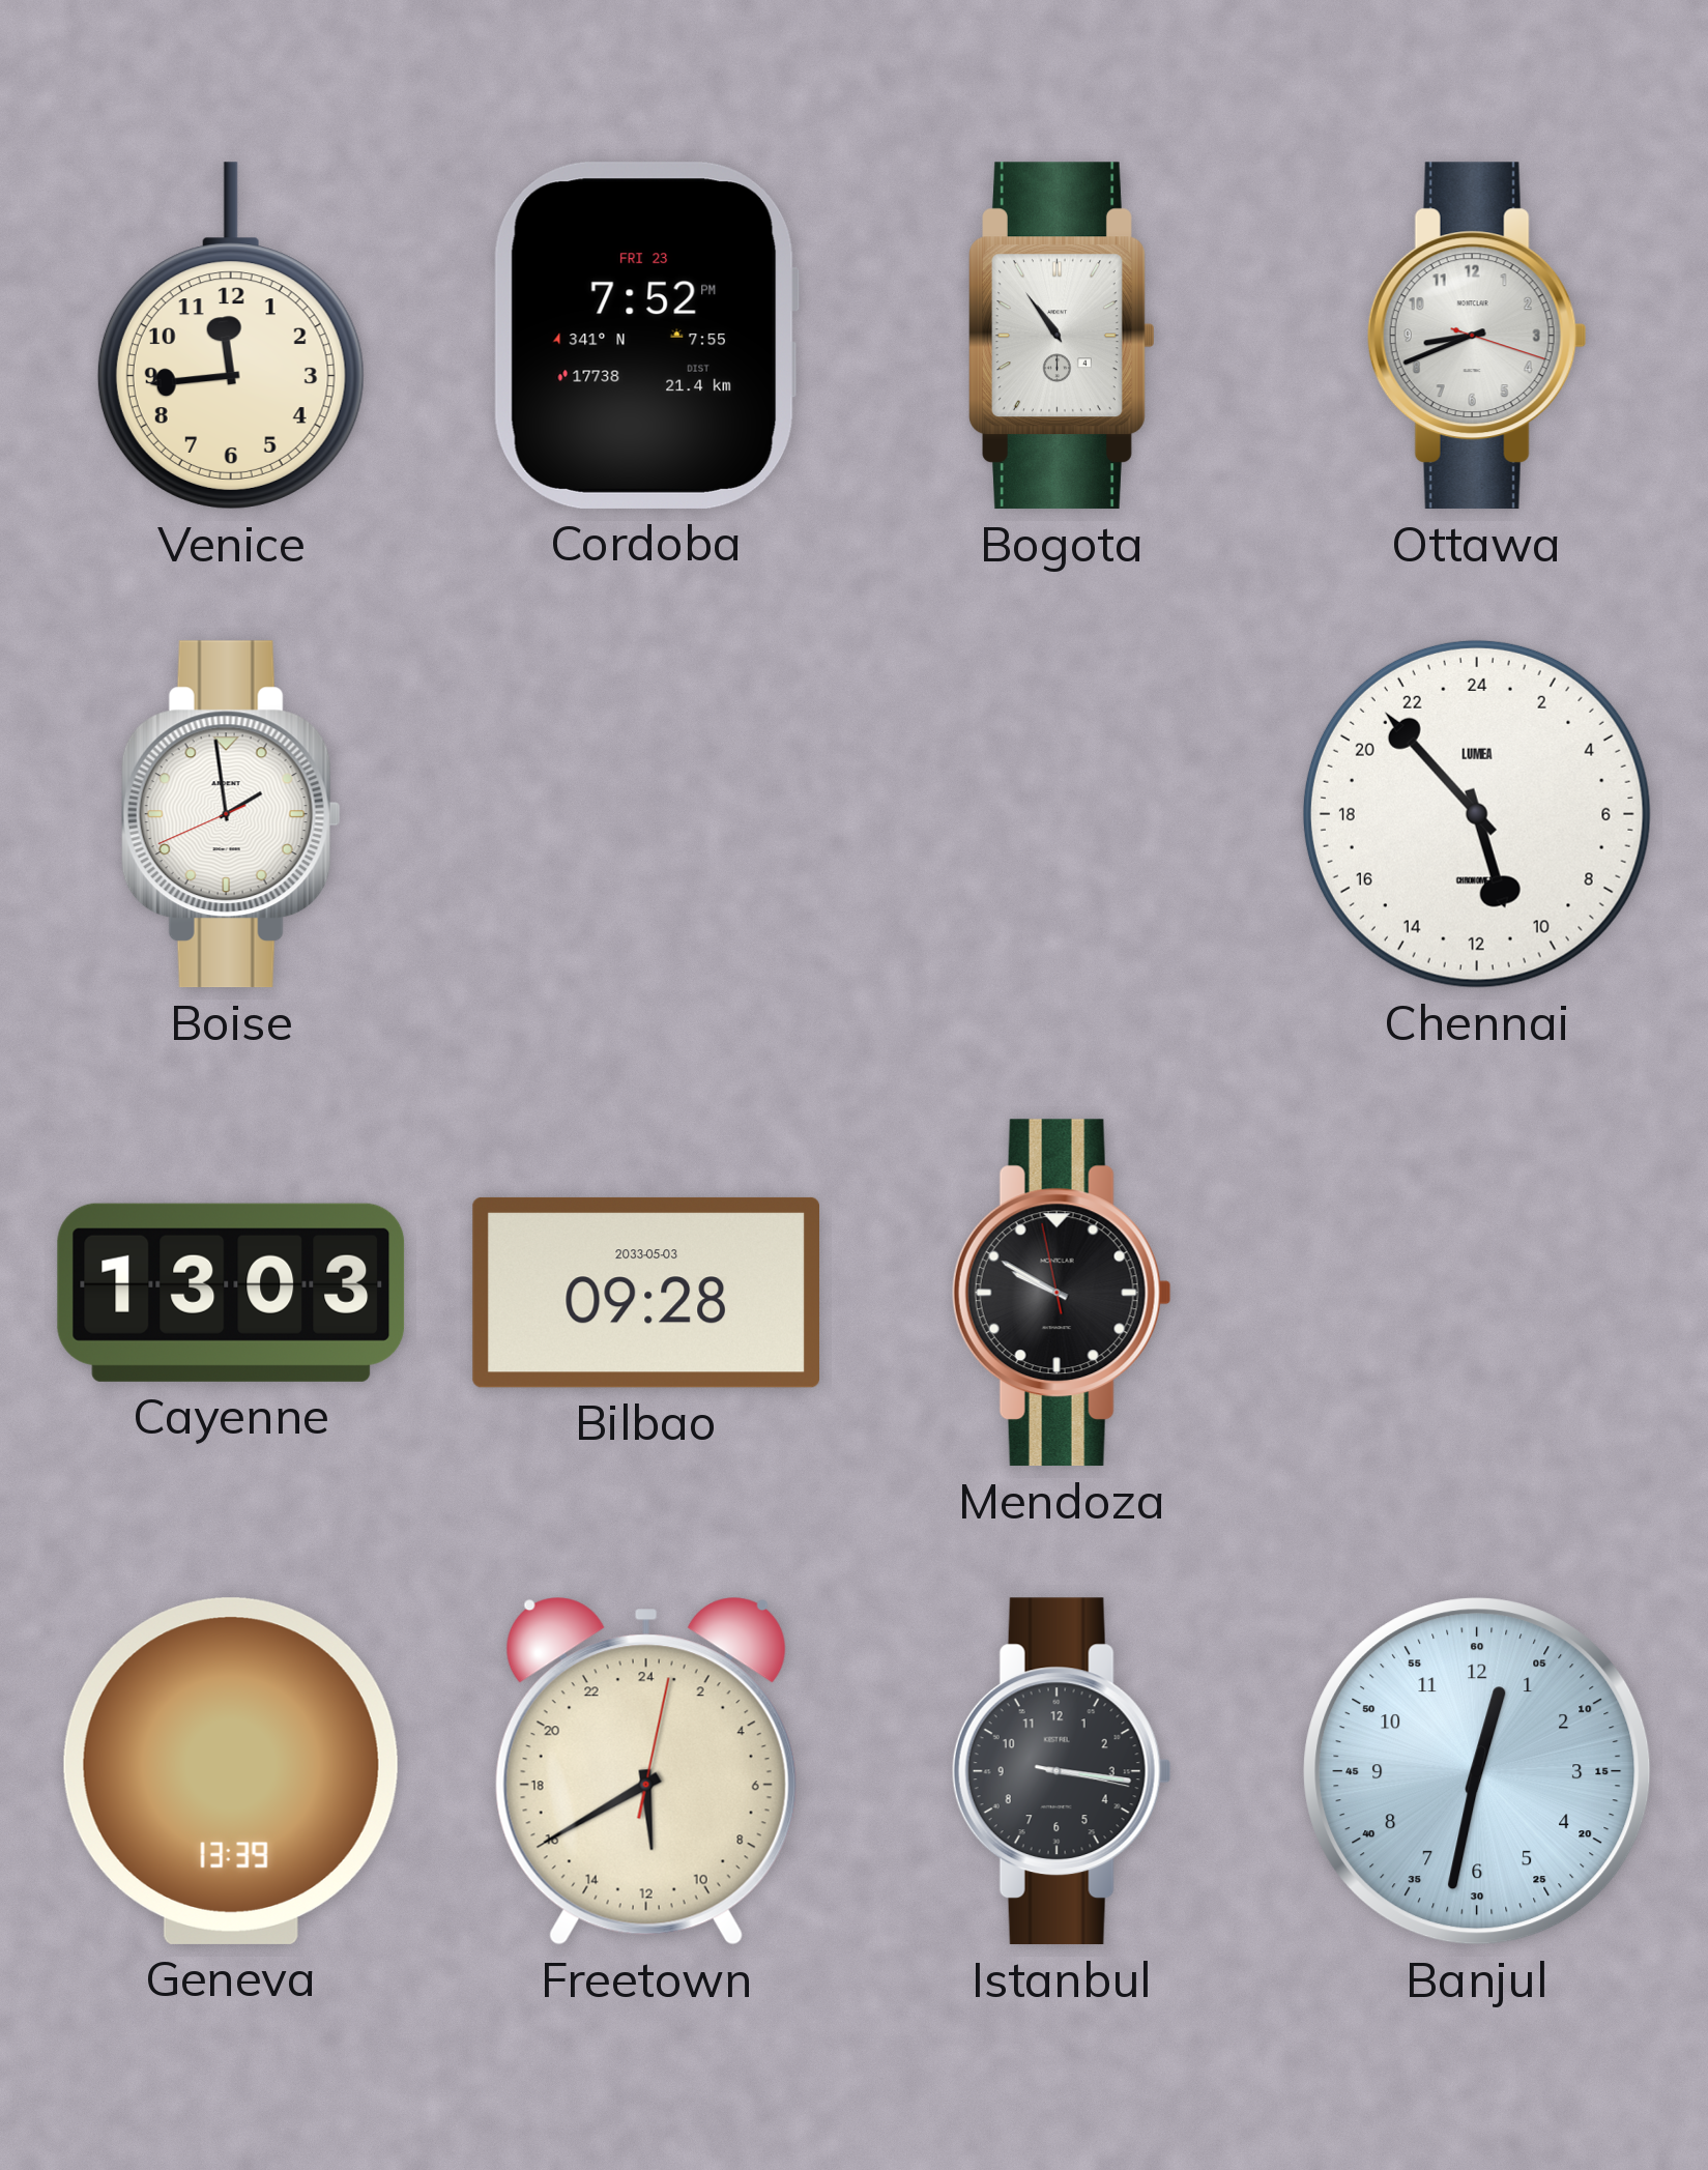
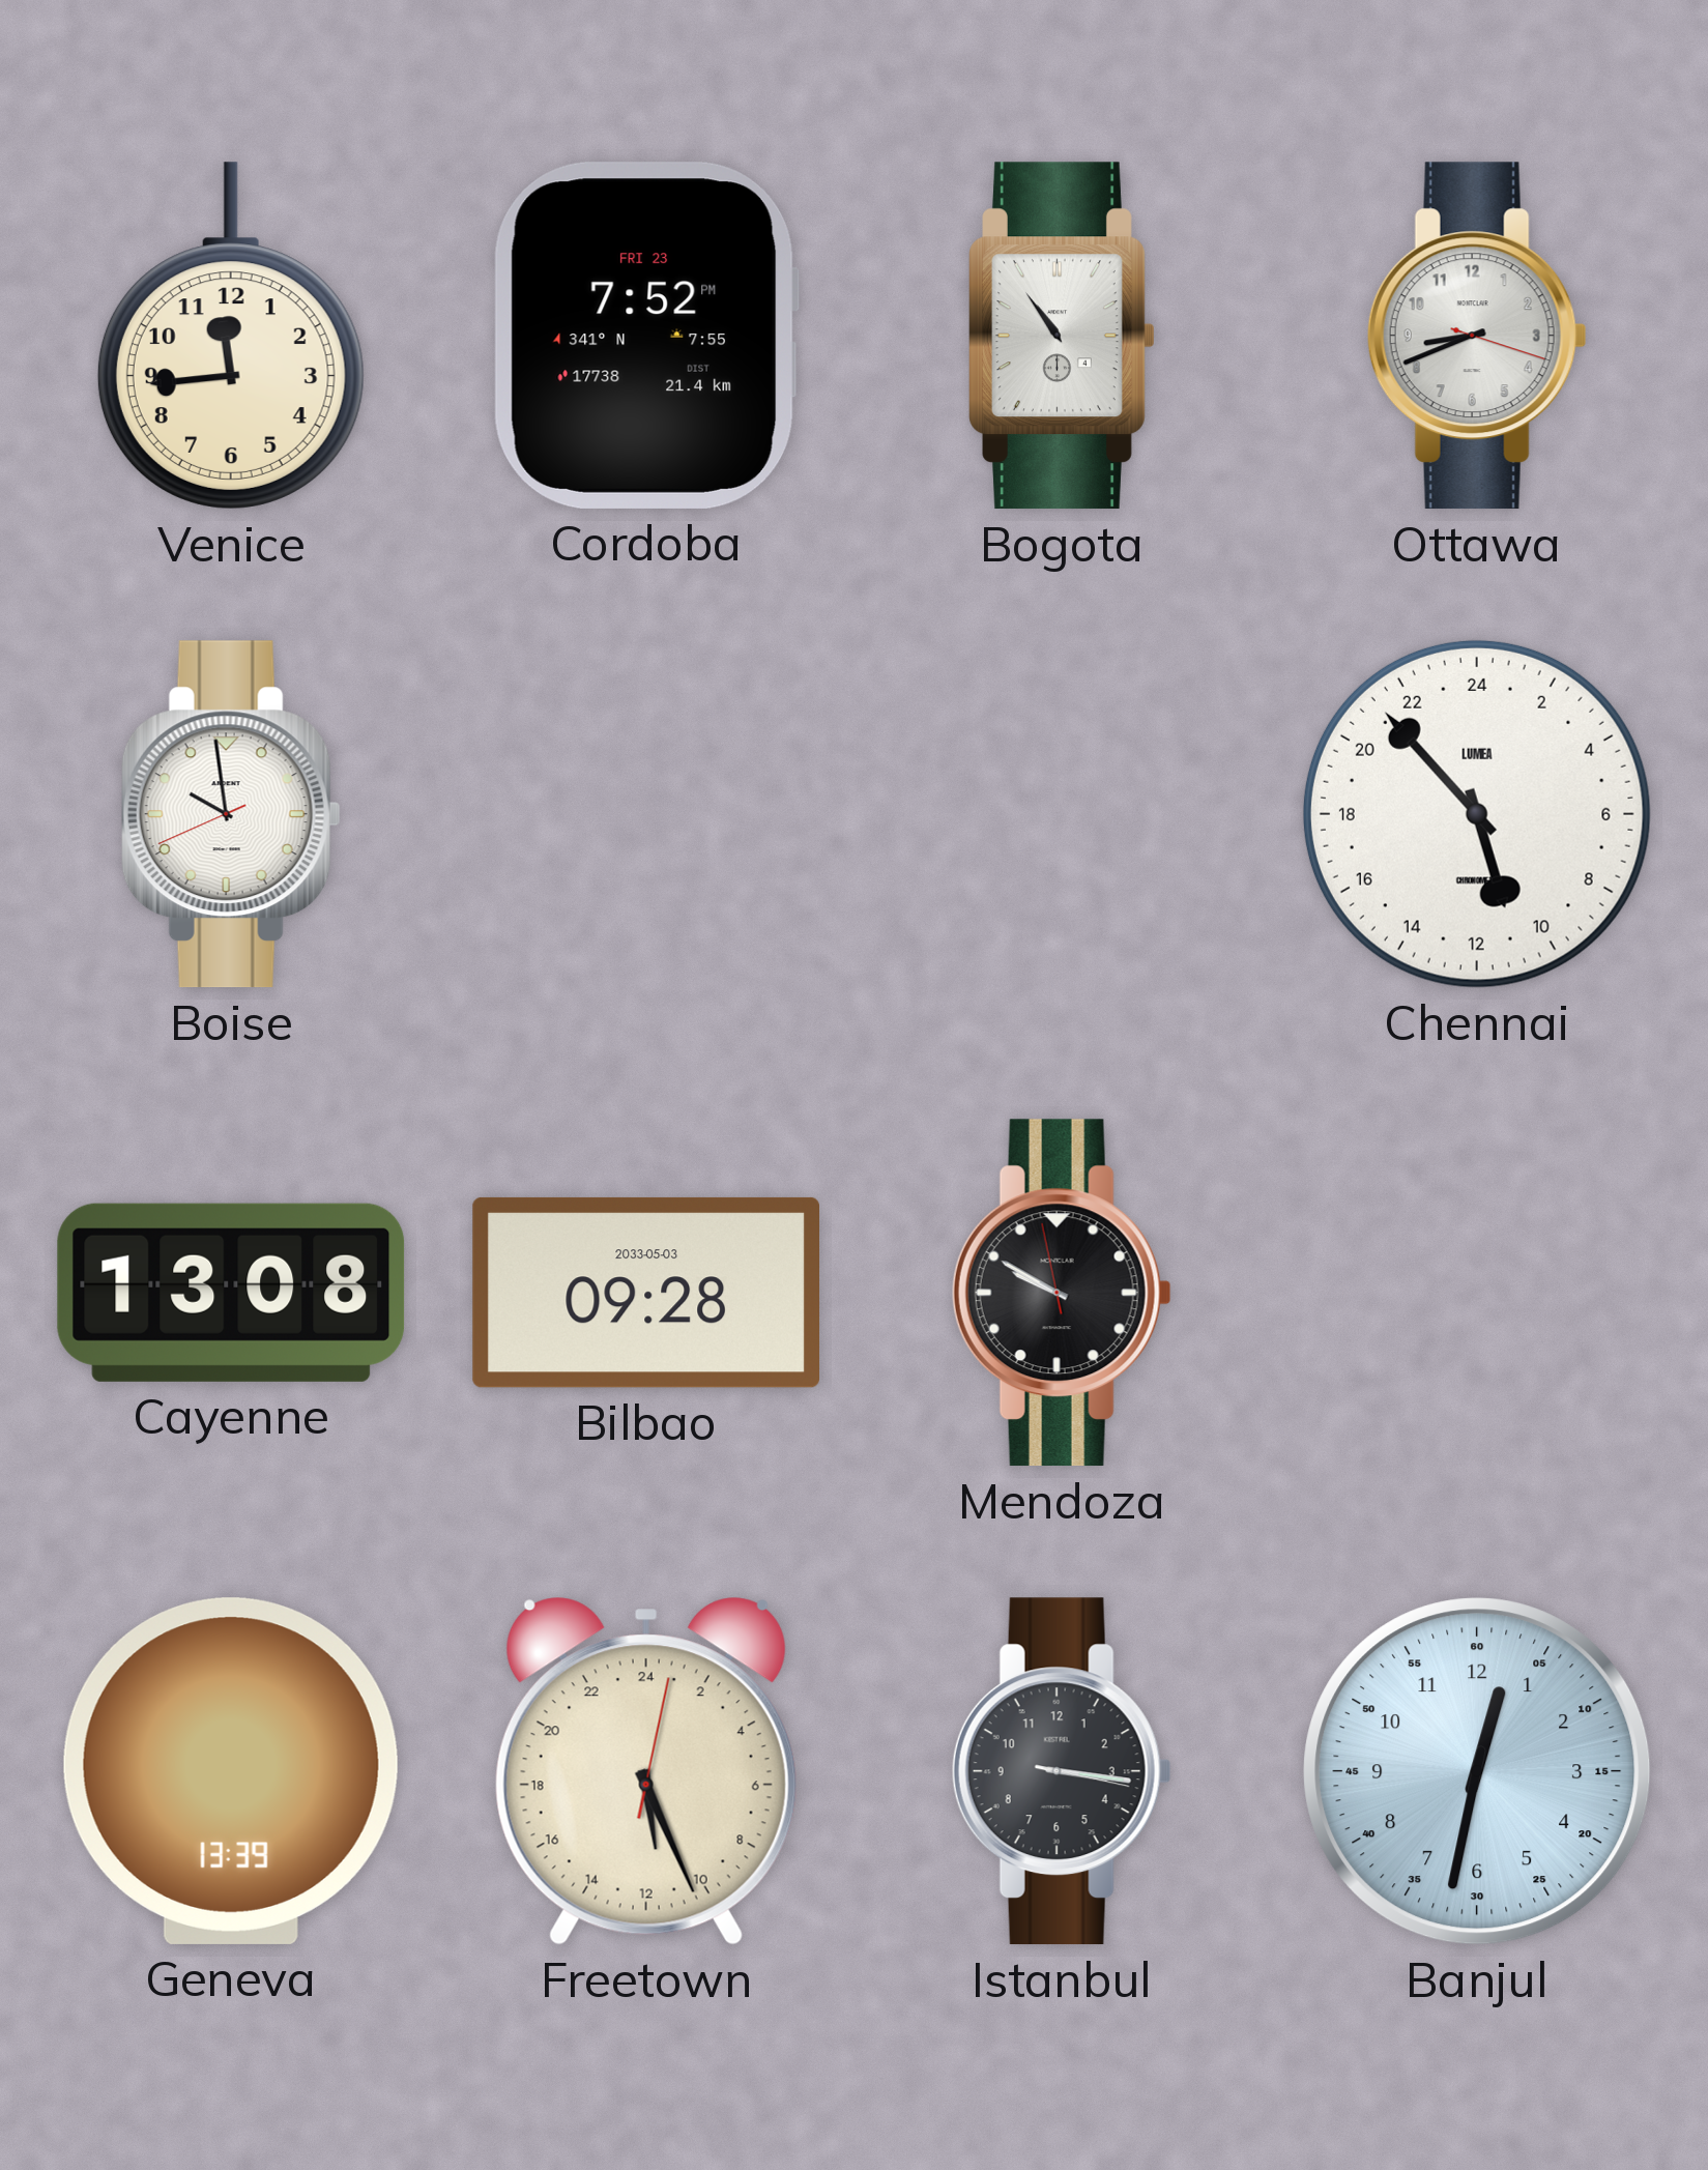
Boise: 1:58 -> 9:58
Cayenne: 13:03 -> 13:08
Freetown: 11:40 -> 11:26
